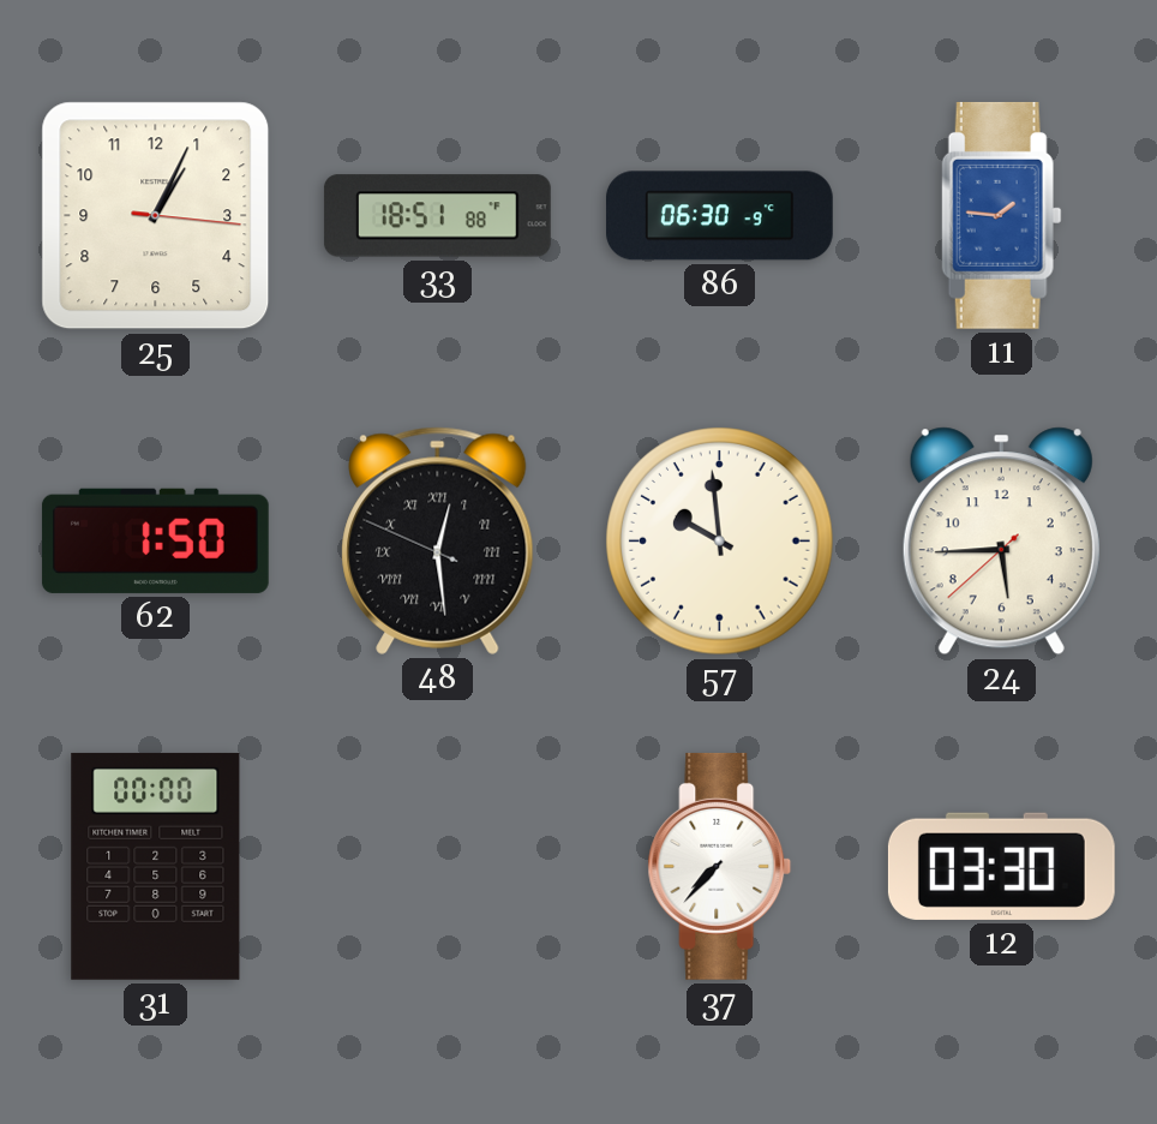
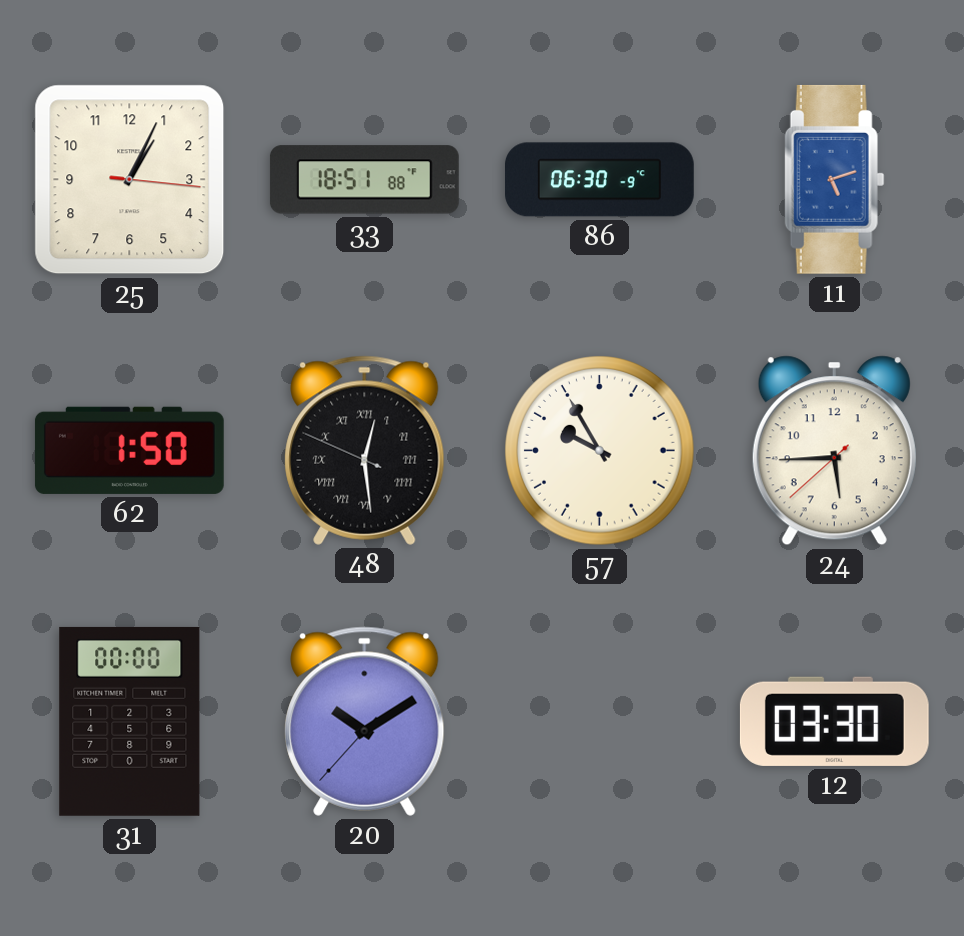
11: 1:46 -> 5:12
57: 9:59 -> 9:55
20: none -> 10:09
37: 7:37 -> none
